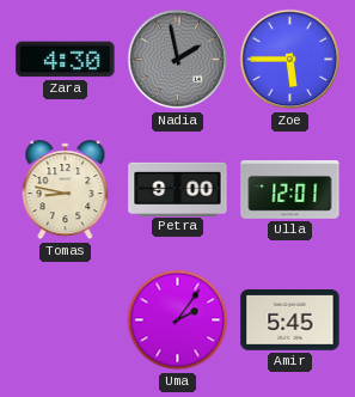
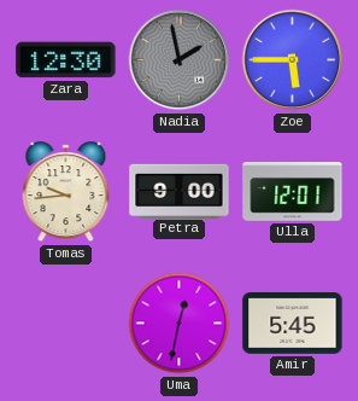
Zara: 4:30 -> 12:30
Tomas: 8:47 -> 9:44
Uma: 2:06 -> 12:32
